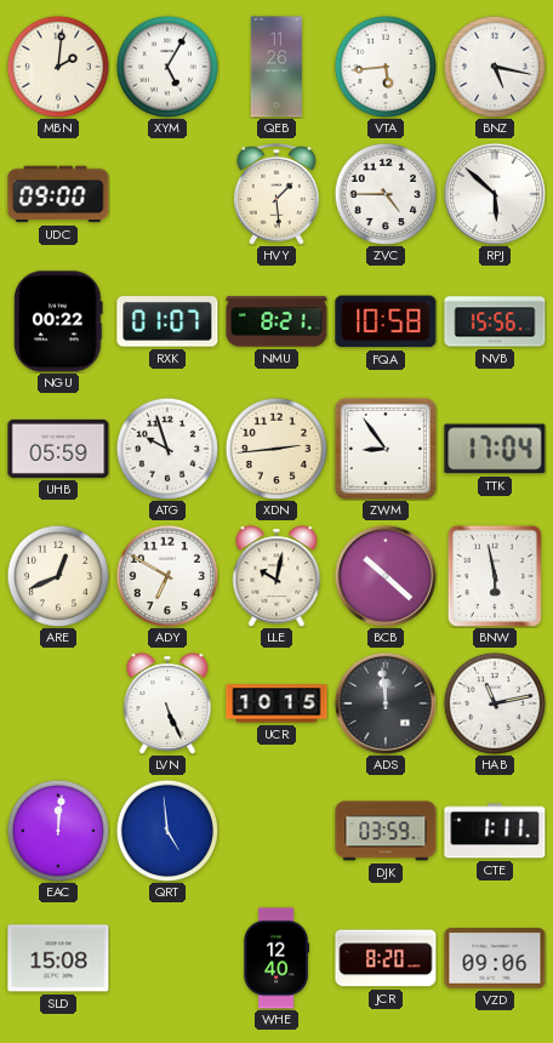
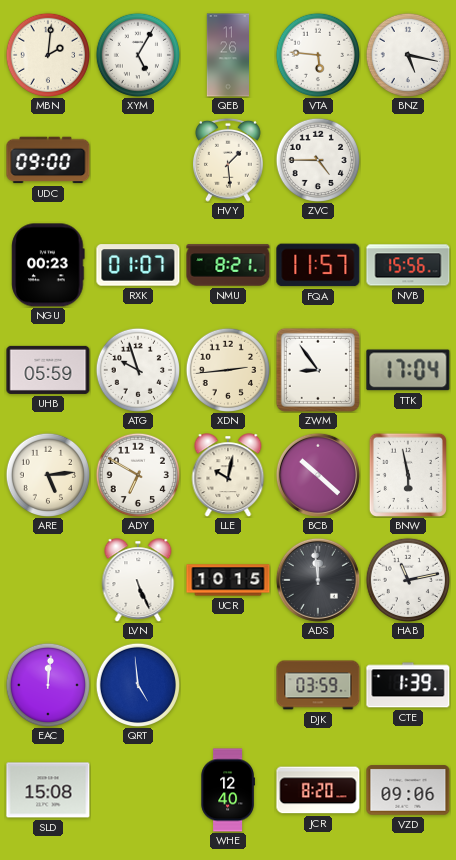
VTA: 5:44 -> 5:46
RPJ: 5:52 -> none
NGU: 00:22 -> 00:23
FQA: 10:58 -> 11:57
ARE: 12:41 -> 5:14
CTE: 1:11 -> 1:39
